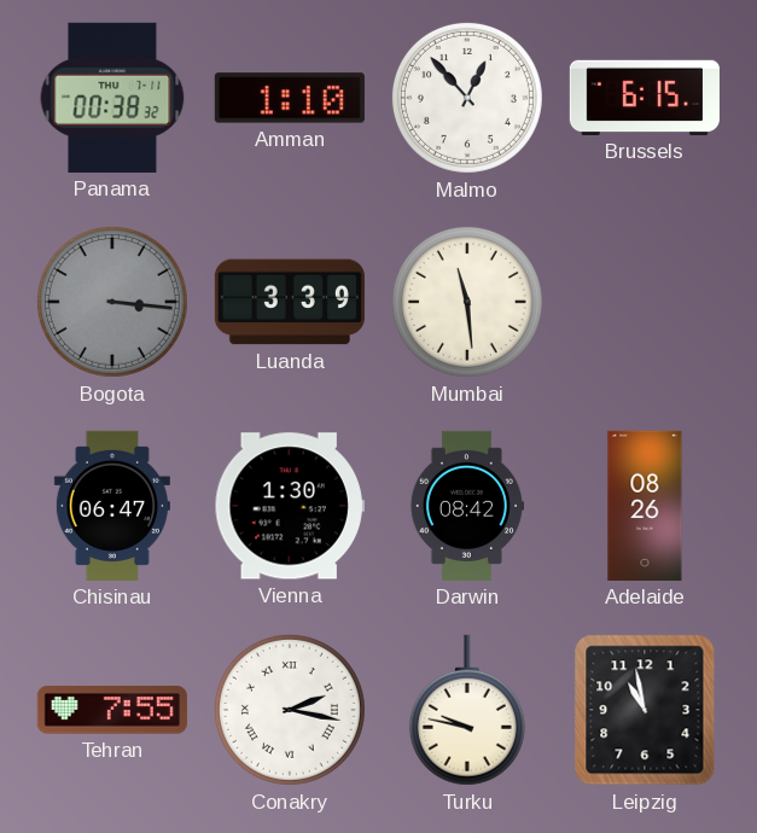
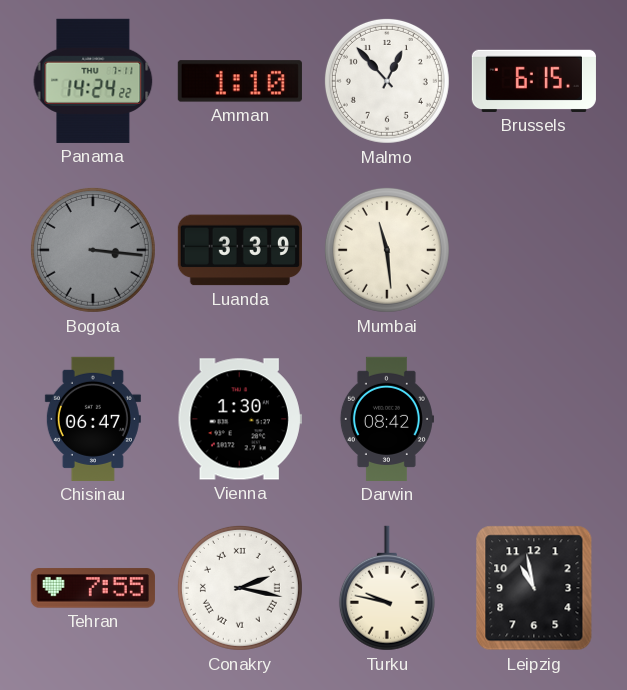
Panama: 00:38 -> 14:24
Adelaide: 08:26 -> none
